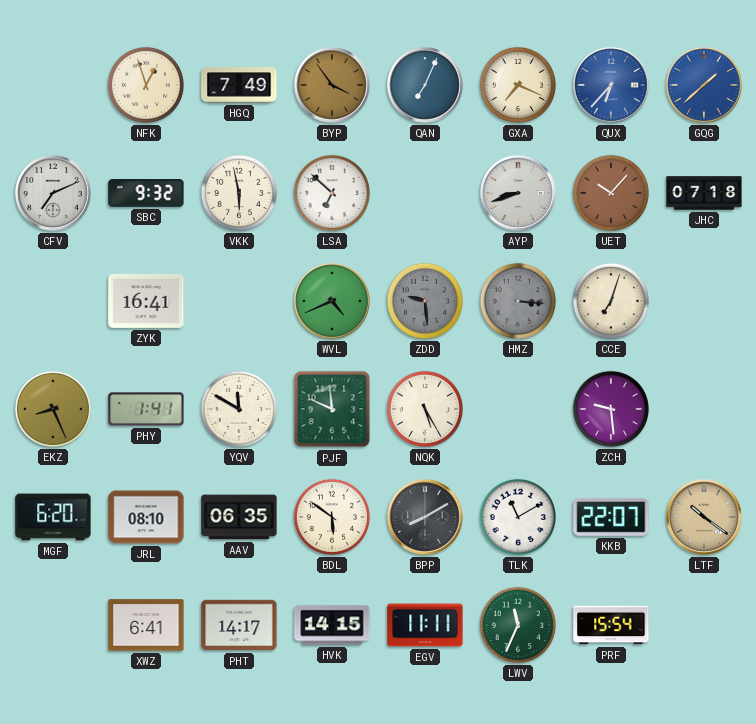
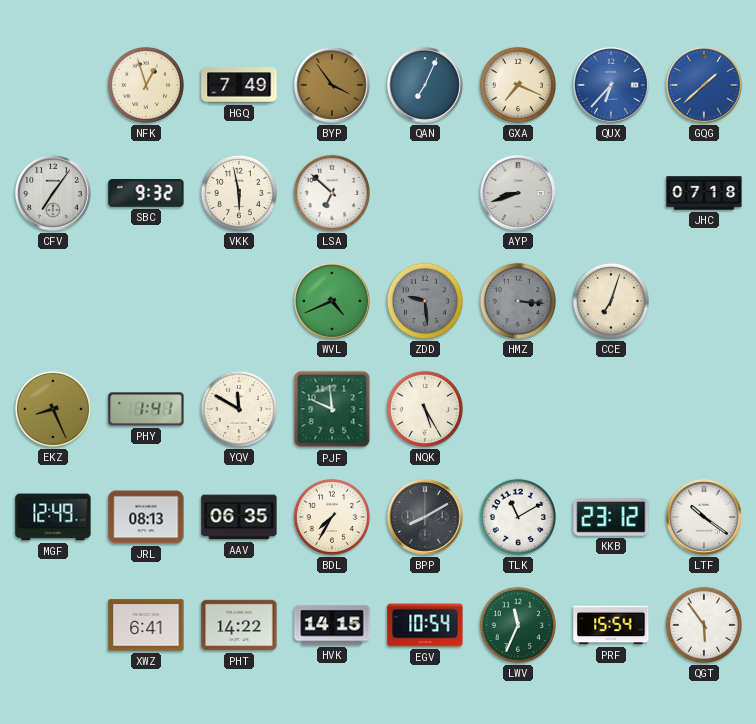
CFV: 7:11 -> 7:06
UET: 10:07 -> none
ZYK: 16:41 -> none
ZCH: 9:29 -> none
MGF: 6:20 -> 12:49
JRL: 08:10 -> 08:13
BDL: 5:51 -> 7:35
KKB: 22:07 -> 23:12
LTF dial: champagne -> white
PHT: 14:17 -> 14:22
EGV: 11:11 -> 10:54
QGT: none -> 5:54
